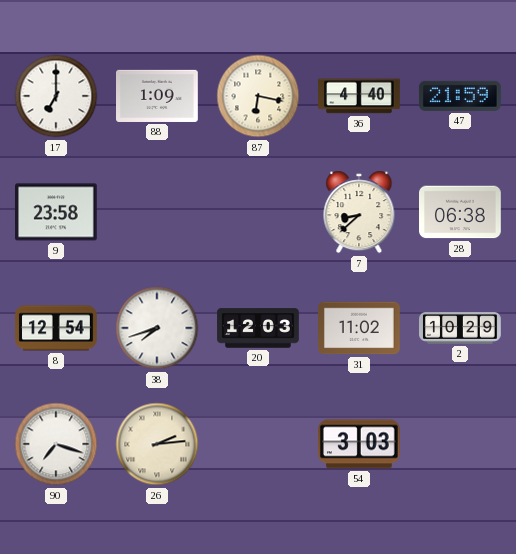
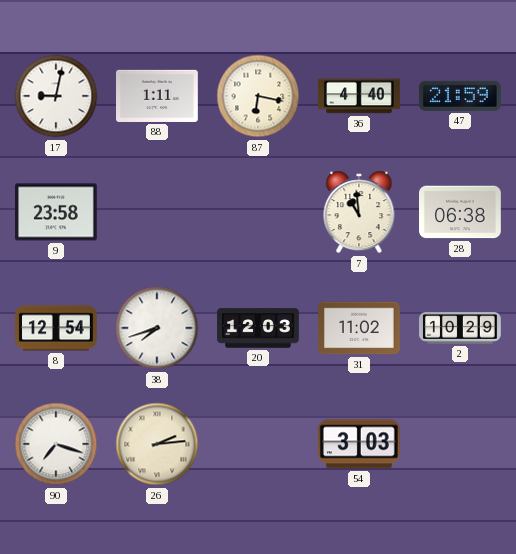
17: 7:00 -> 9:02
88: 1:09 -> 1:11
7: 8:38 -> 10:59
